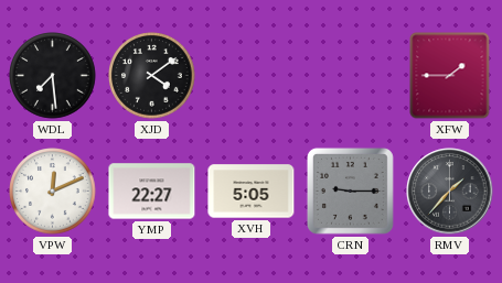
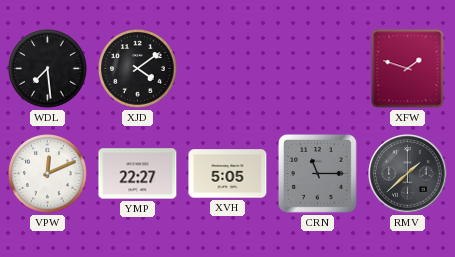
XFW: 1:45 -> 1:48
CRN: 9:15 -> 11:15
RMV: 1:37 -> 1:38
